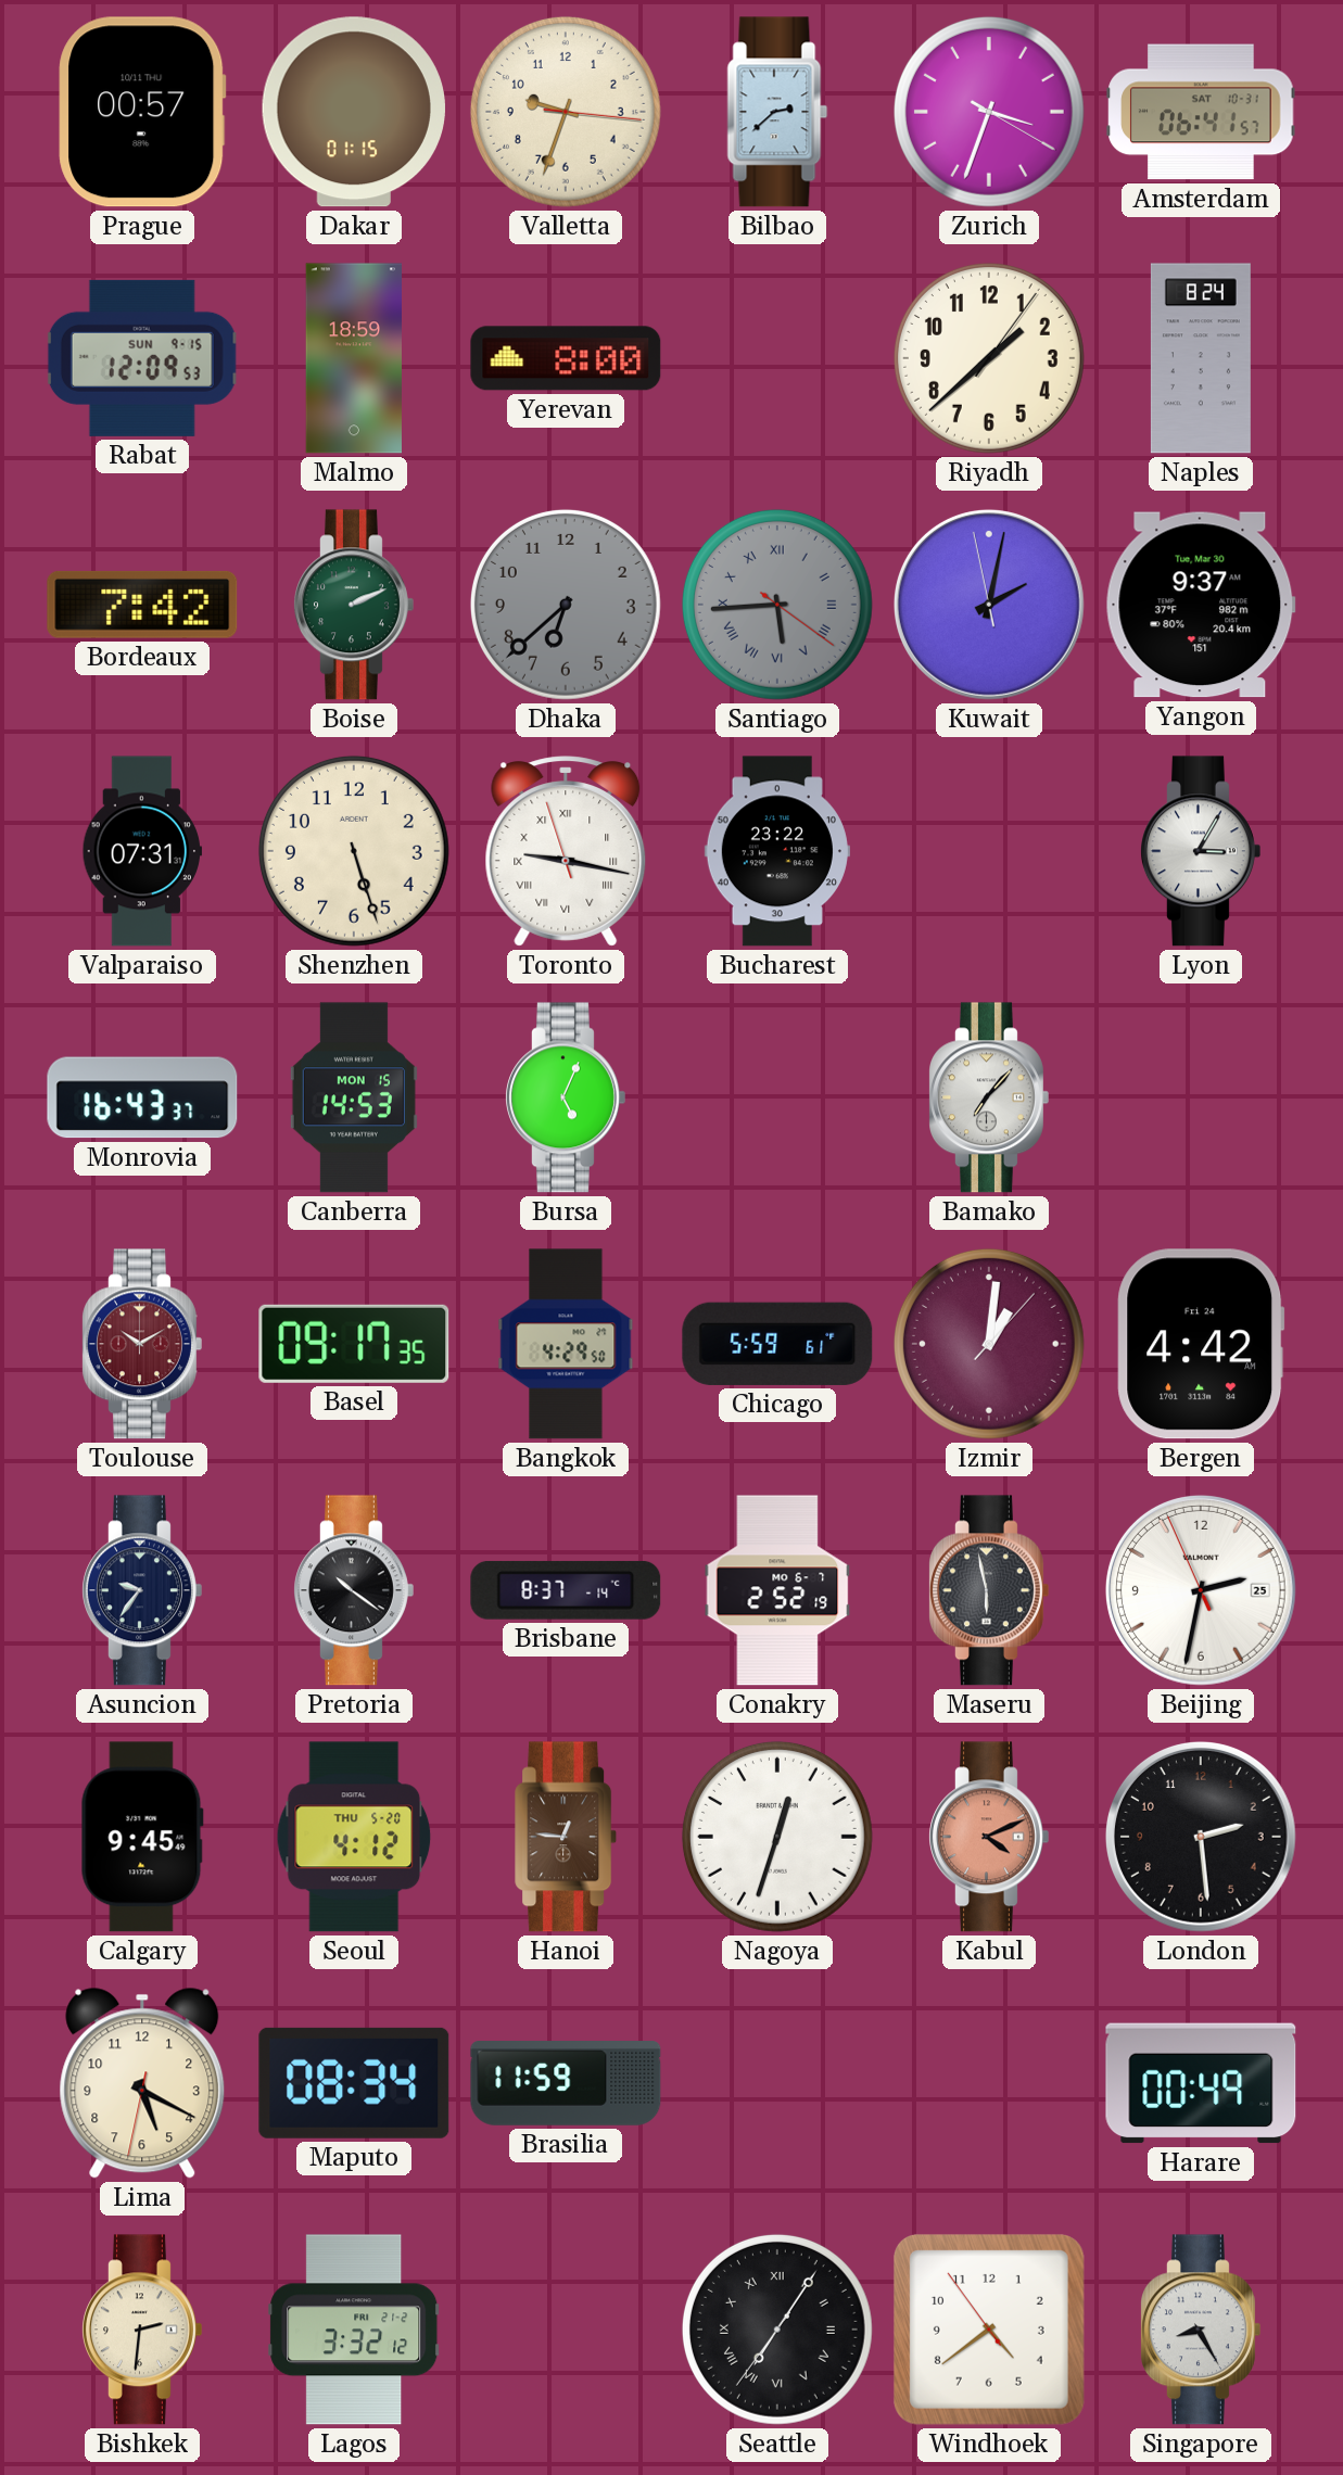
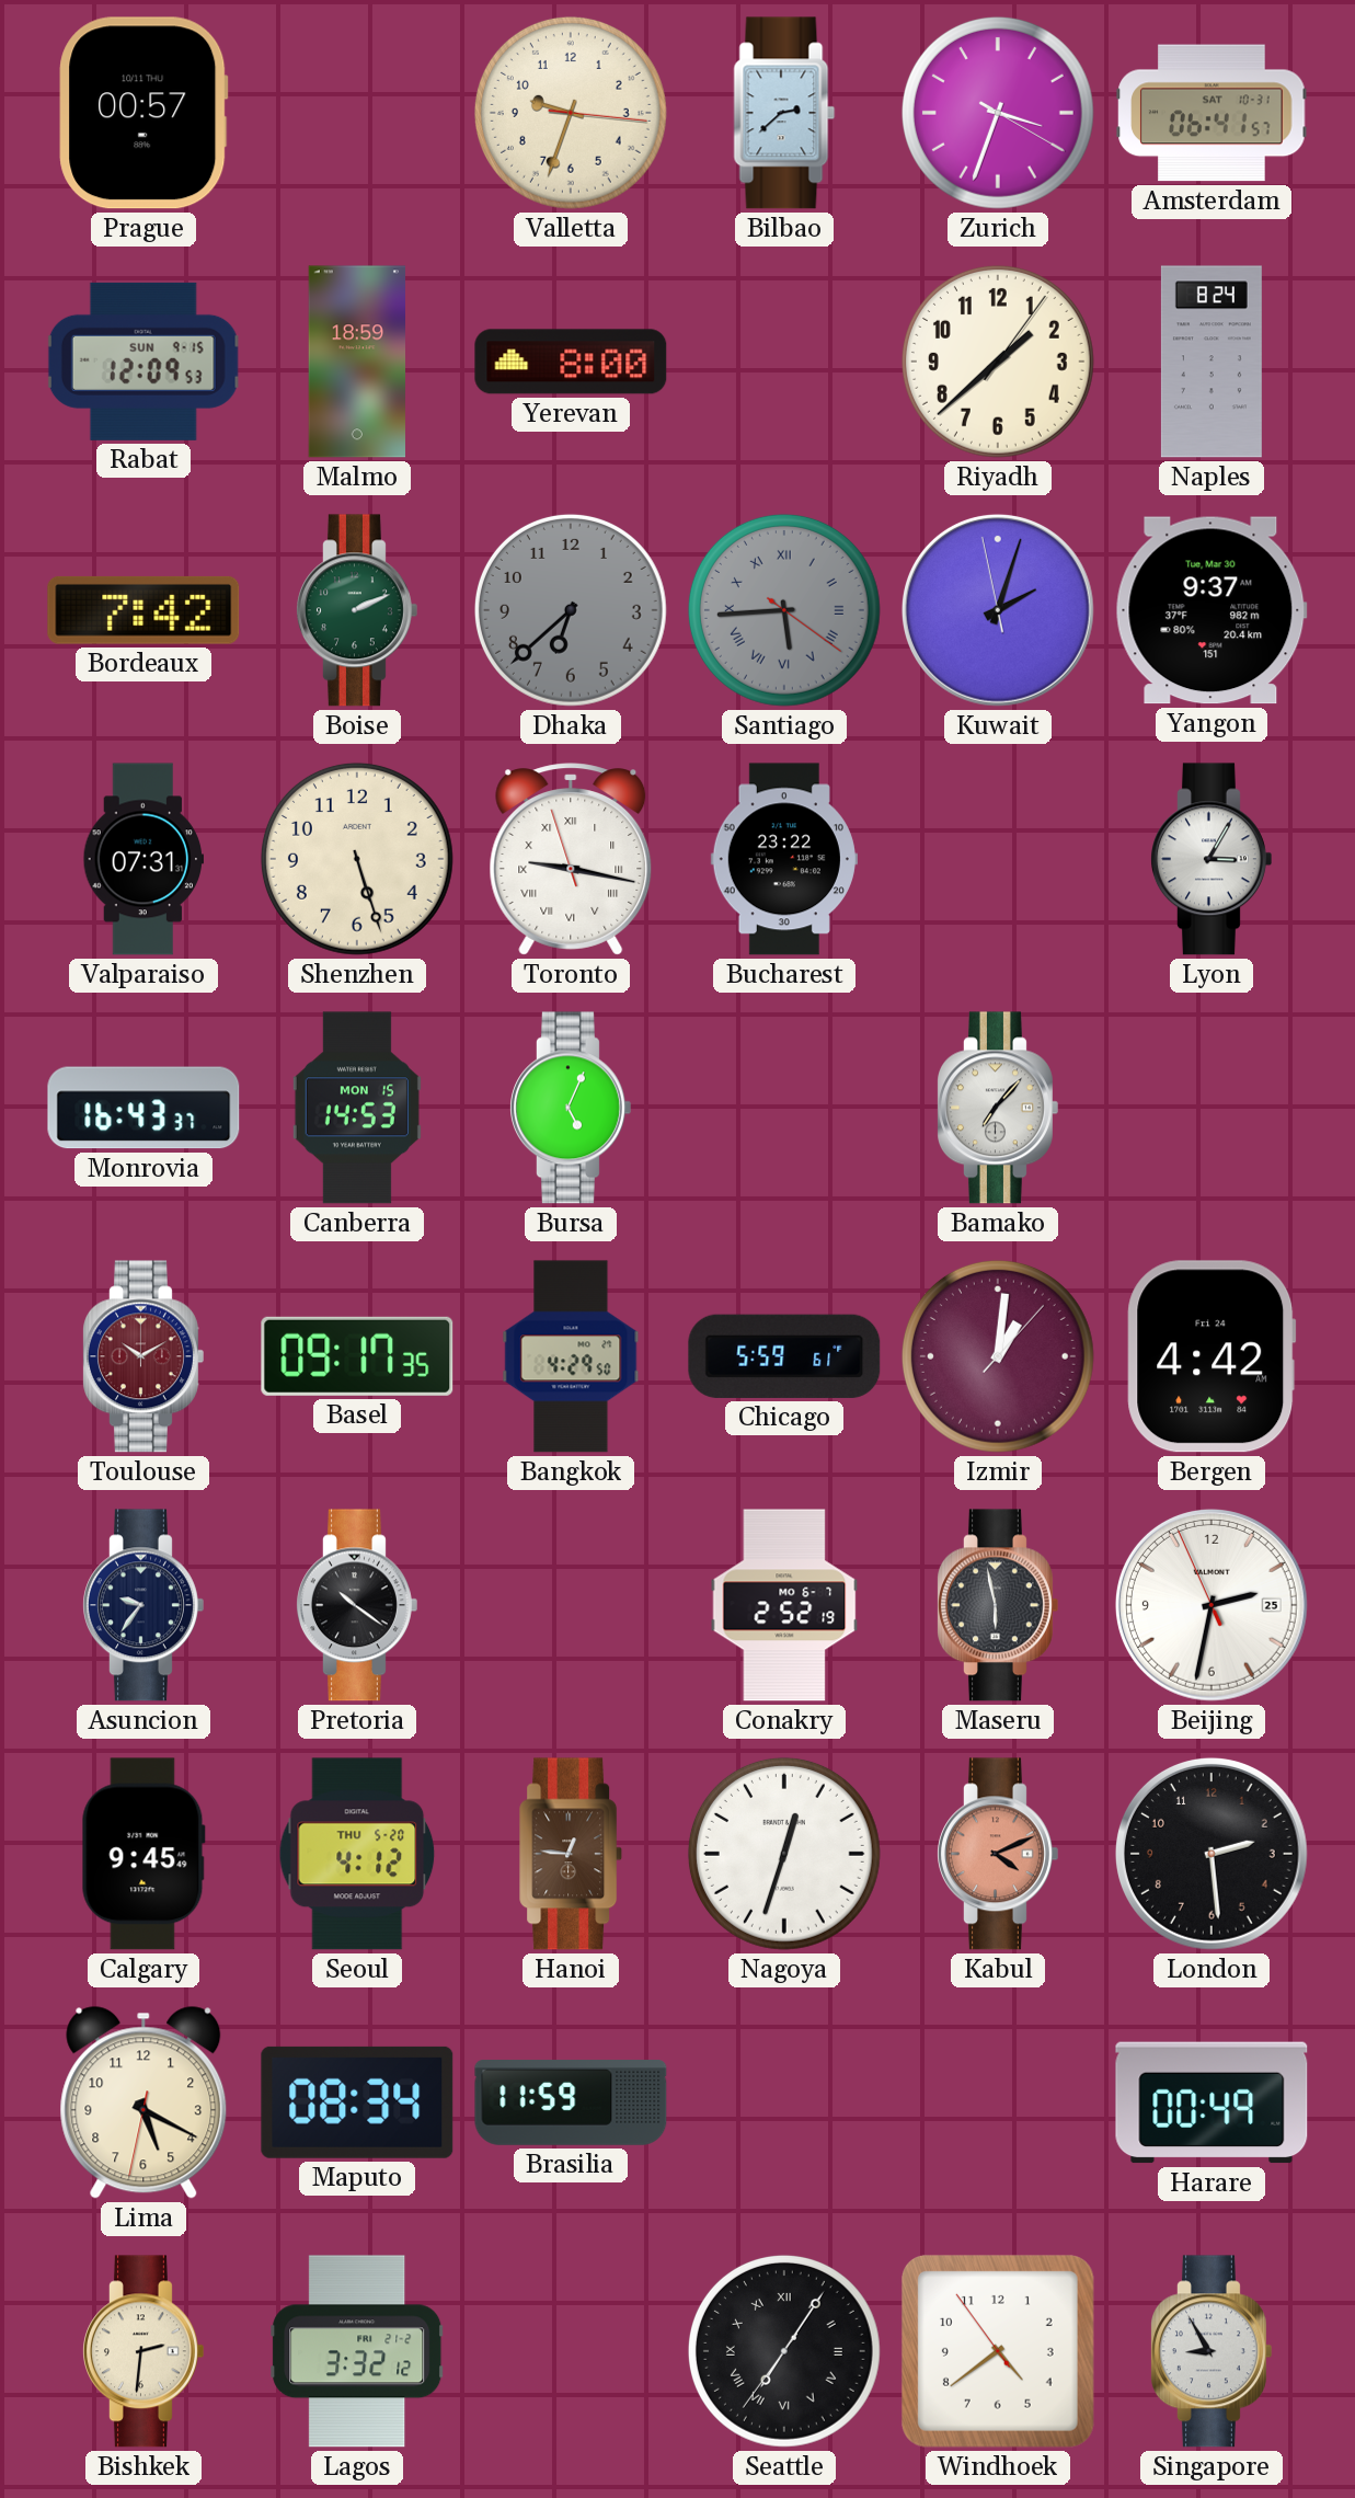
Dakar: 01:15 -> none
Kuwait: 2:01 -> 2:02
Brisbane: 8:37 -> none
Singapore: 8:25 -> 8:55
